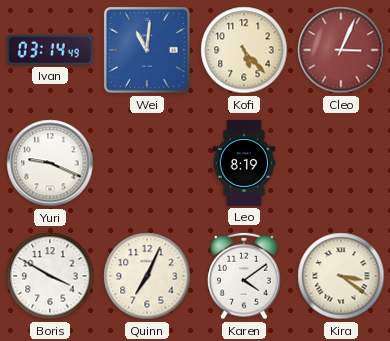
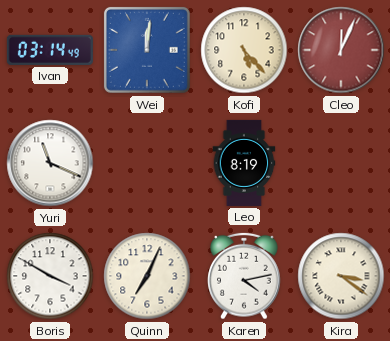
Wei: 11:01 -> 12:01
Cleo: 3:04 -> 12:04
Yuri: 9:19 -> 11:19
Karen: 4:09 -> 4:13
